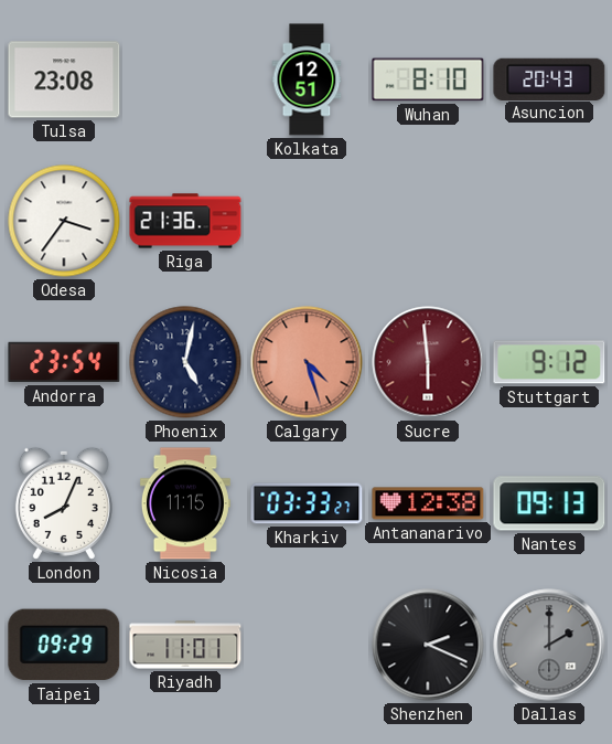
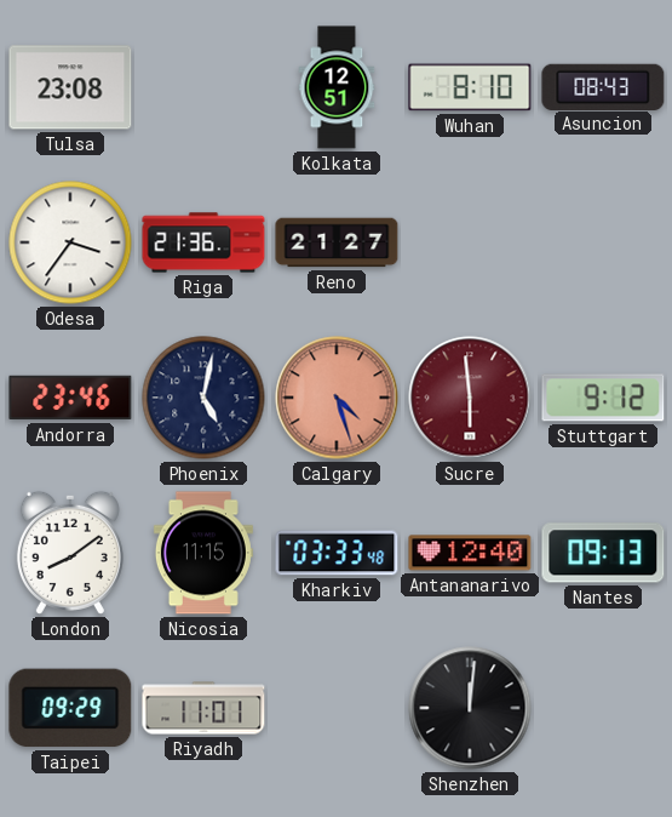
Asuncion: 20:43 -> 08:43
Reno: none -> 21:27
Andorra: 23:54 -> 23:46
London: 8:04 -> 8:09
Kharkiv: 03:33:27 -> 03:33:48
Antananarivo: 12:38 -> 12:40
Shenzhen: 2:19 -> 12:01
Dallas: 2:00 -> none
